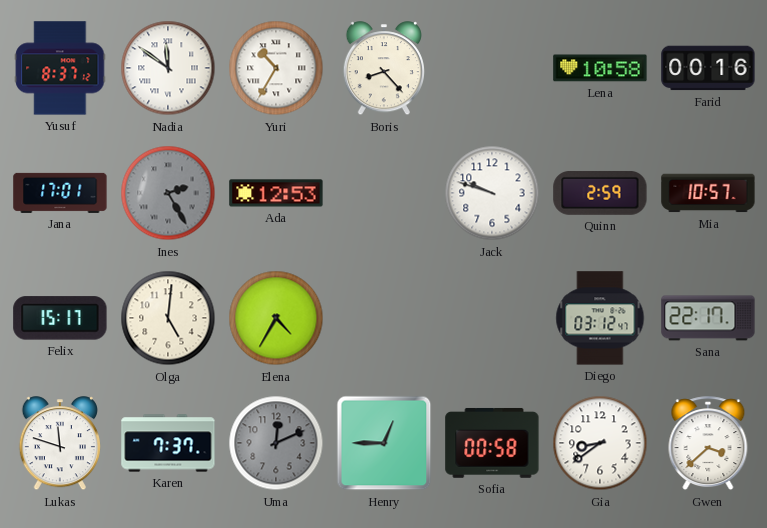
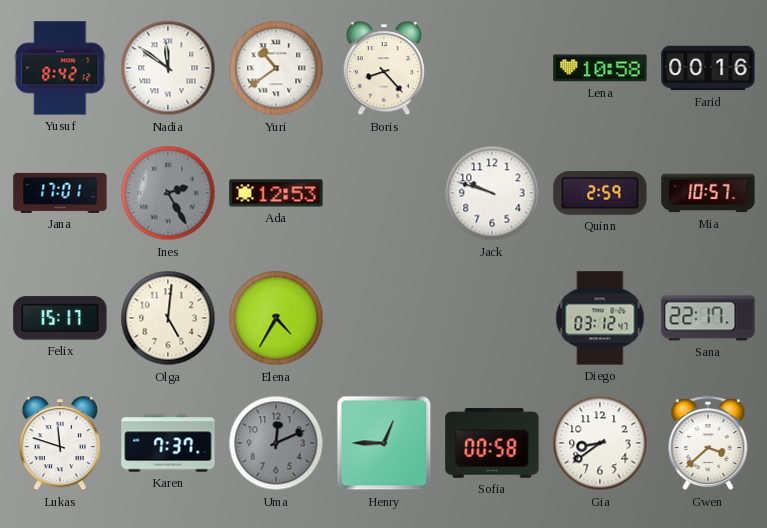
Yusuf: 8:37 -> 8:42
Yuri: 10:35 -> 10:39
